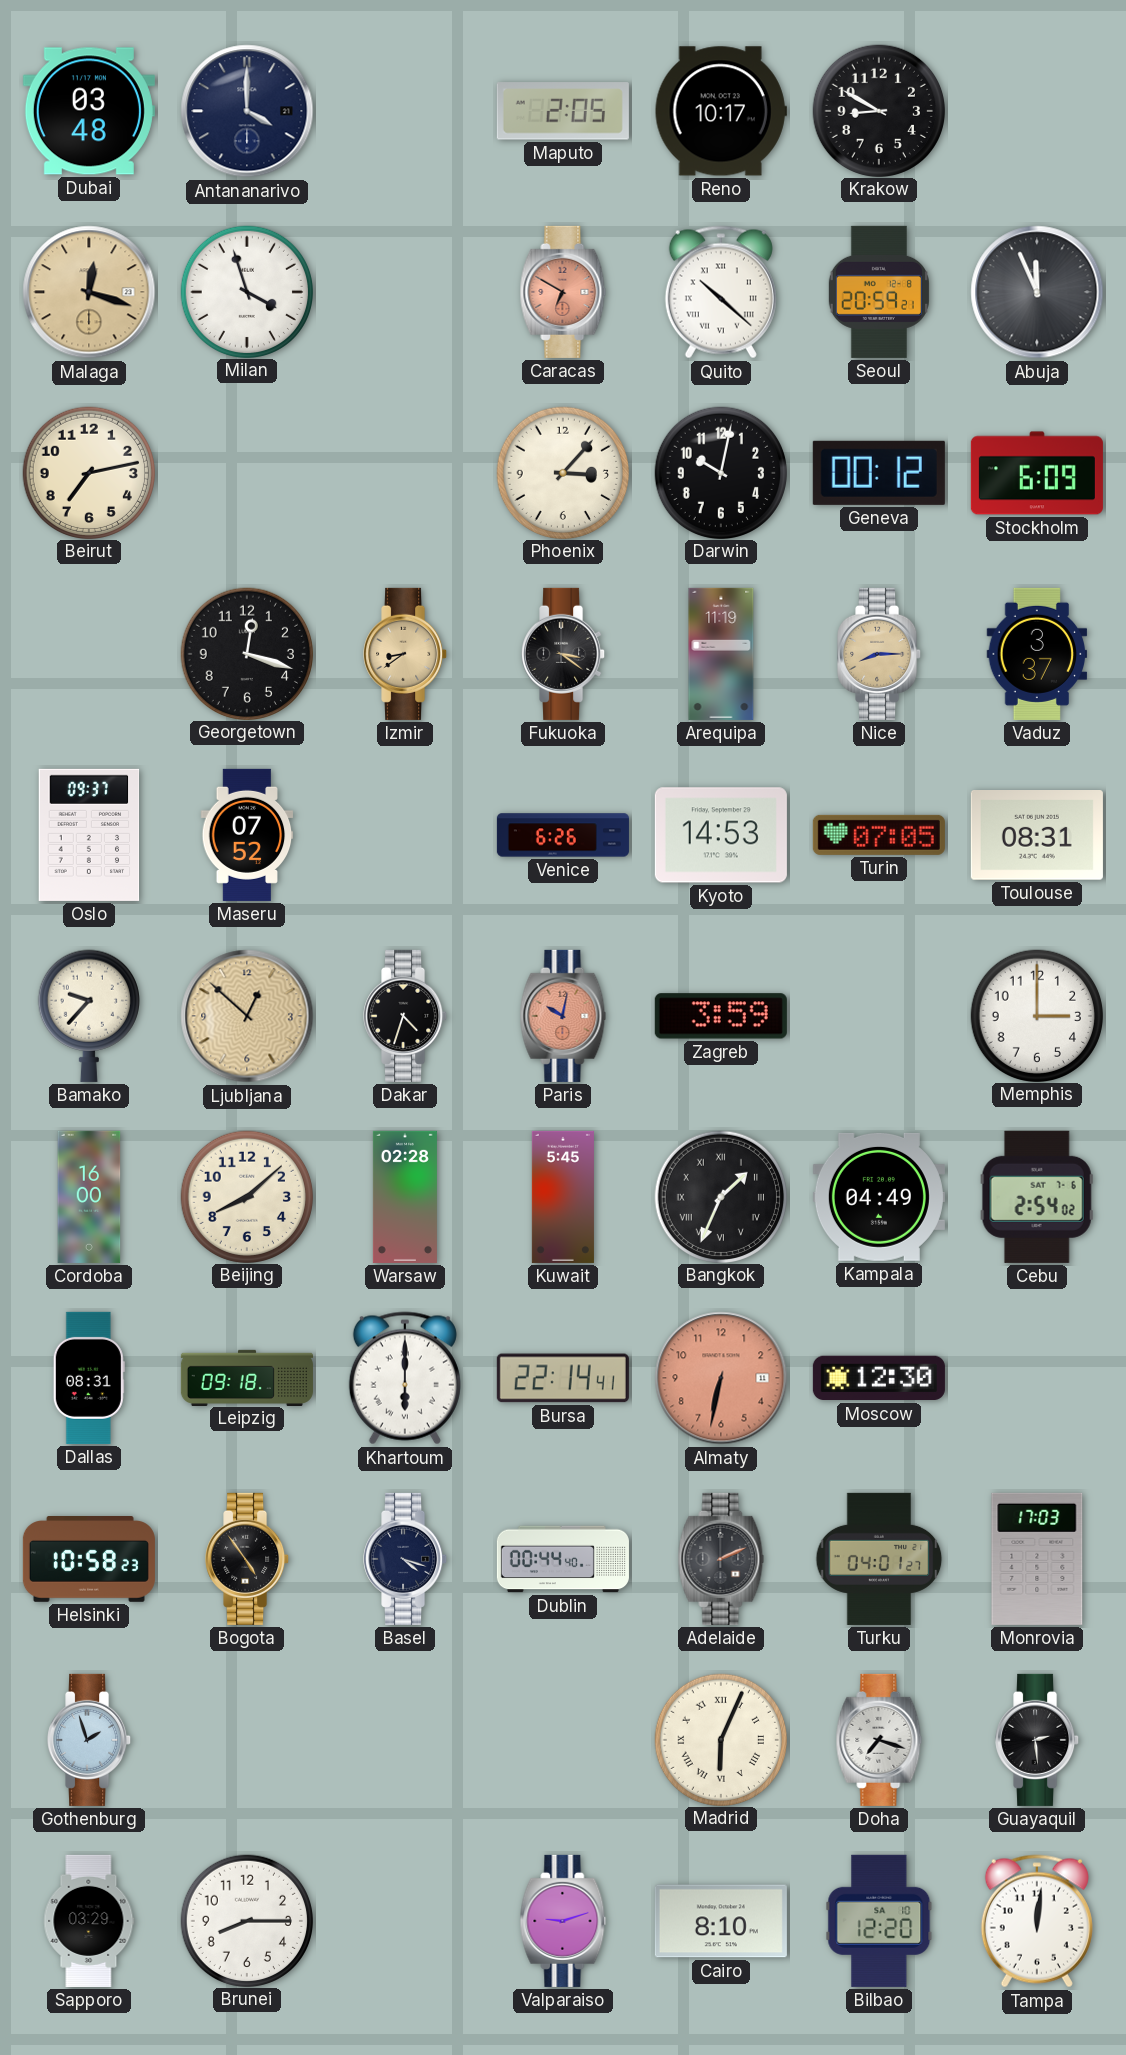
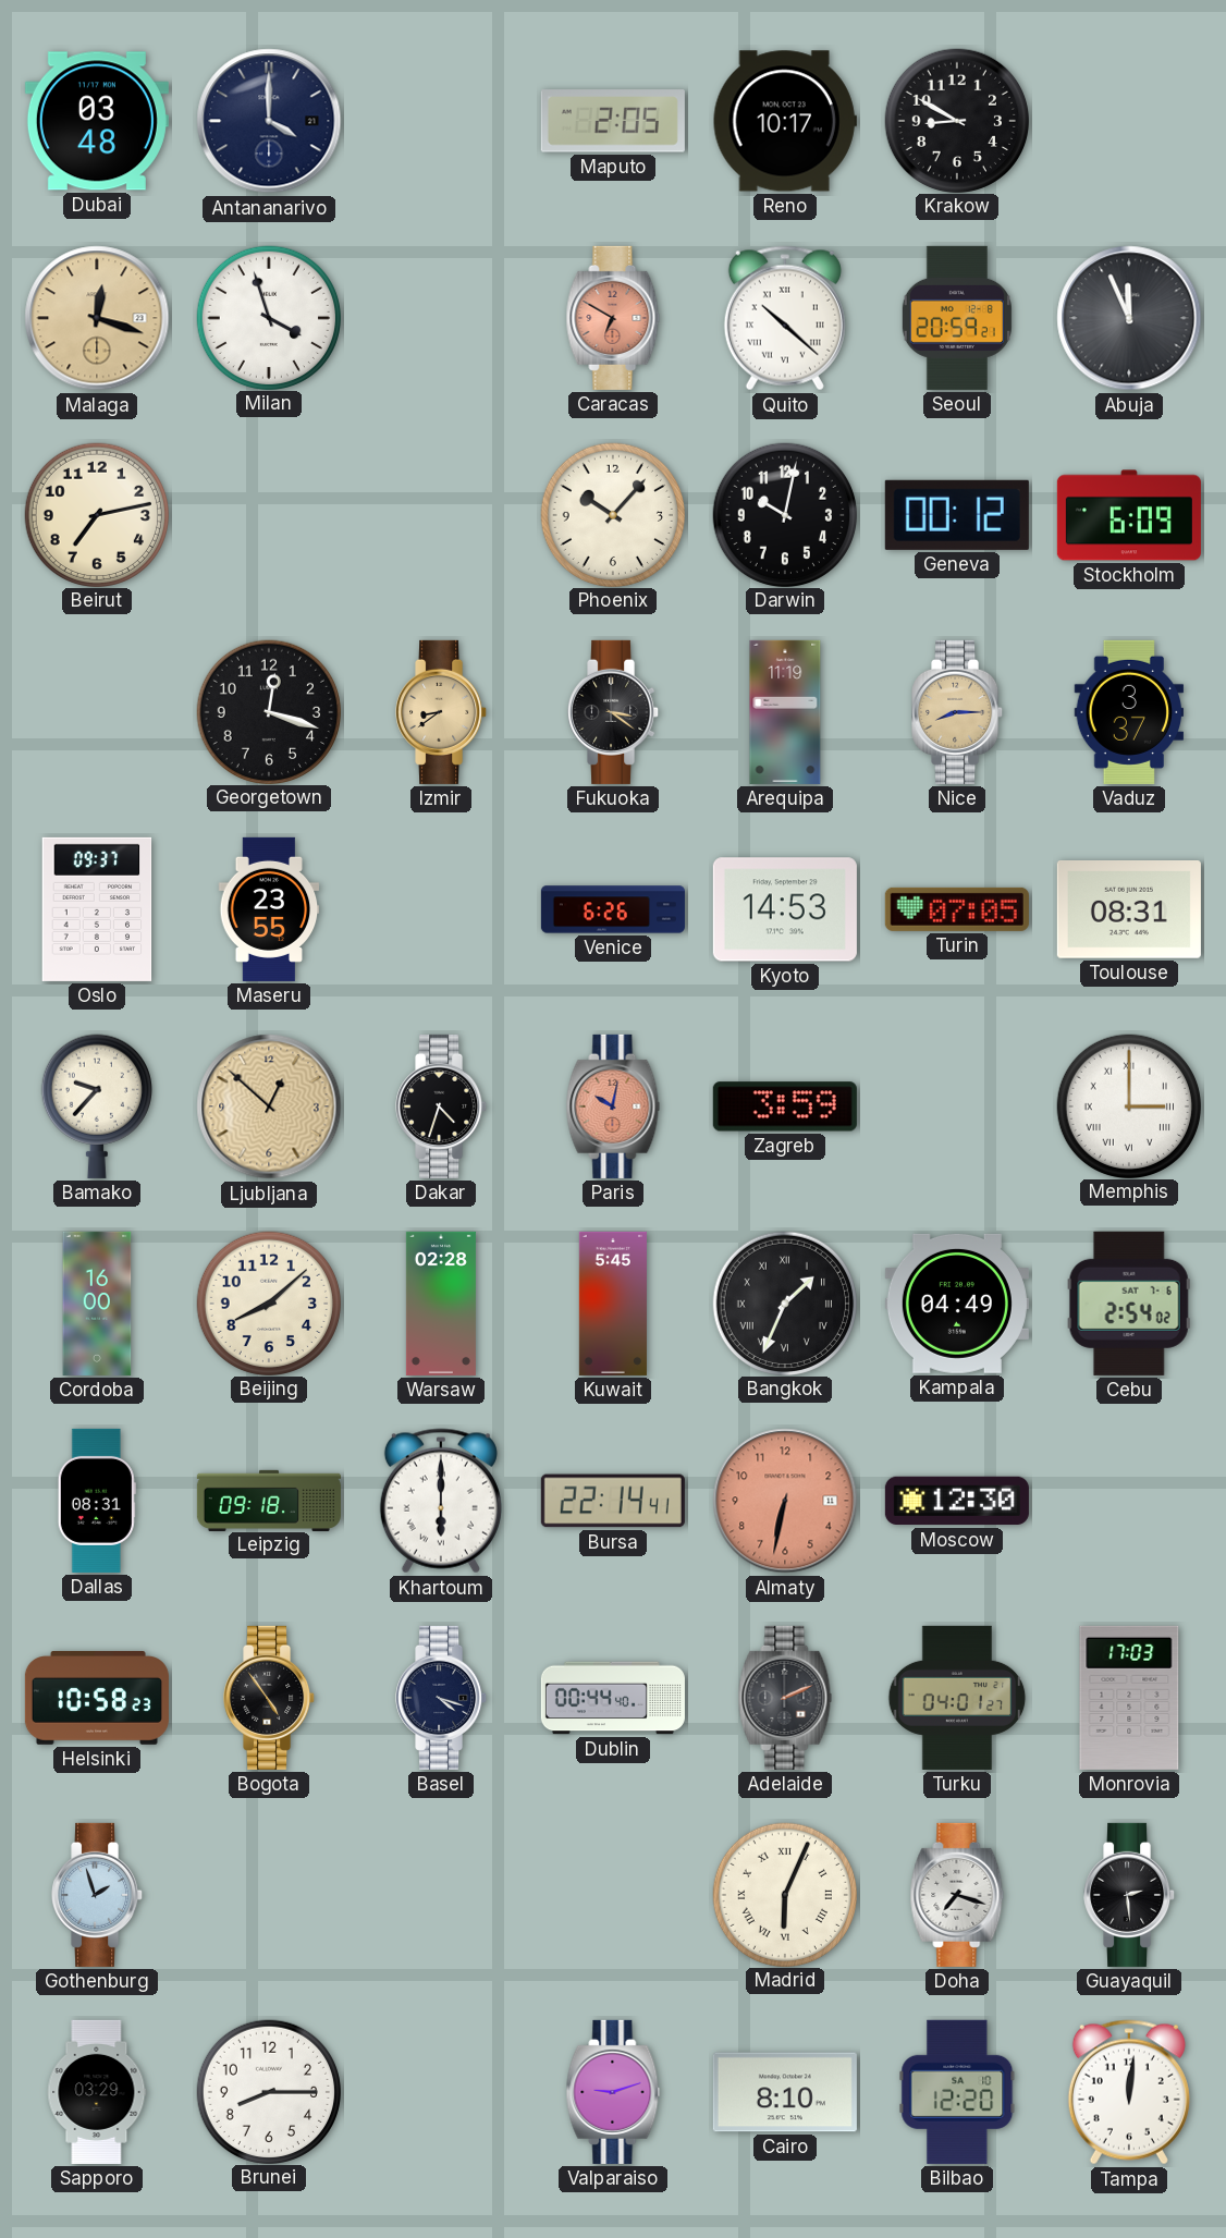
Phoenix: 3:07 -> 10:07
Maseru: 07:52 -> 23:55
Memphis numerals: Arabic -> Roman
